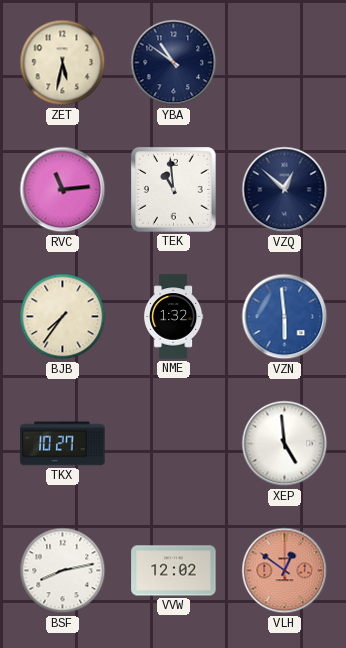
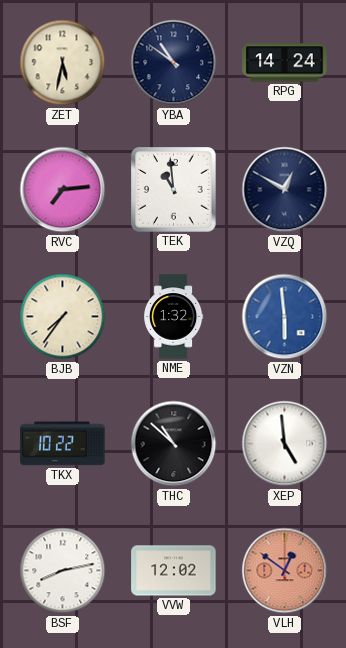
RPG: none -> 14:24
RVC: 11:14 -> 7:14
VZQ: 12:52 -> 12:50
TKX: 10:27 -> 10:22
THC: none -> 10:52
